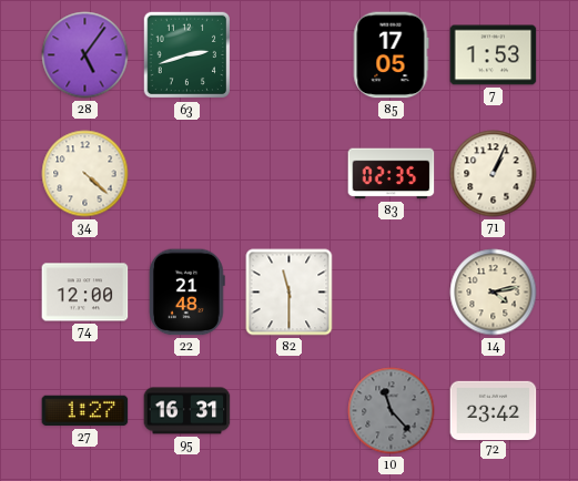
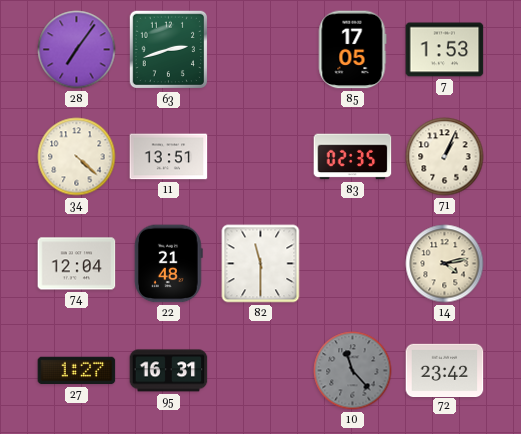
28: 5:06 -> 7:06
11: none -> 13:51
74: 12:00 -> 12:04
